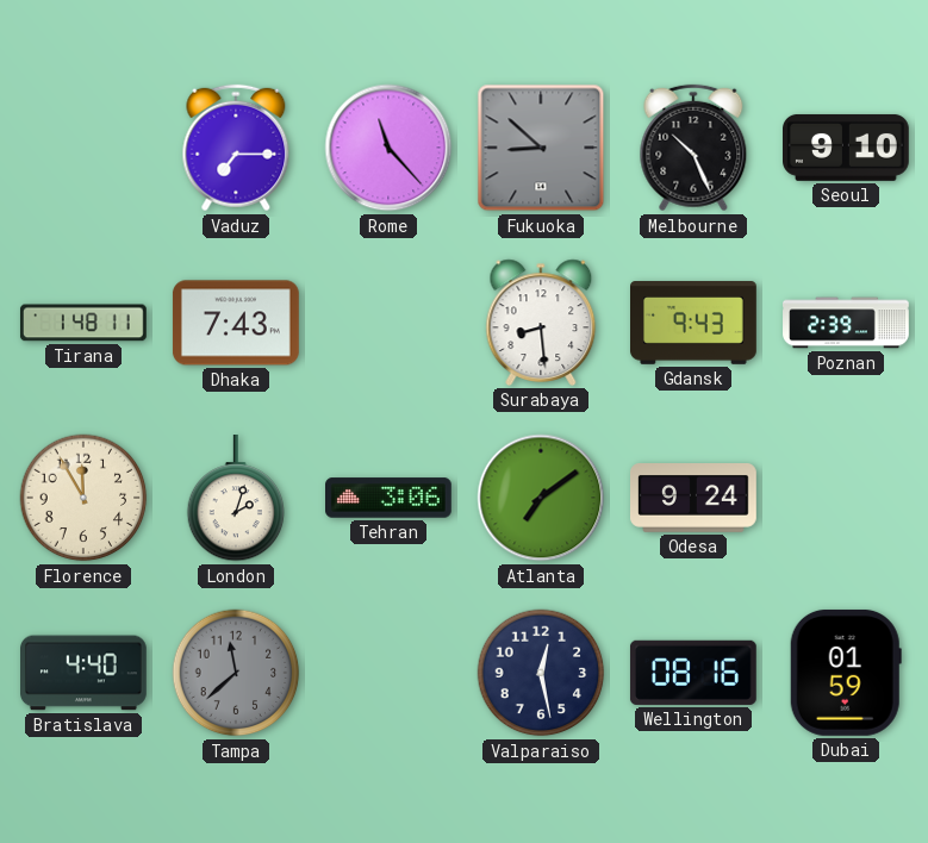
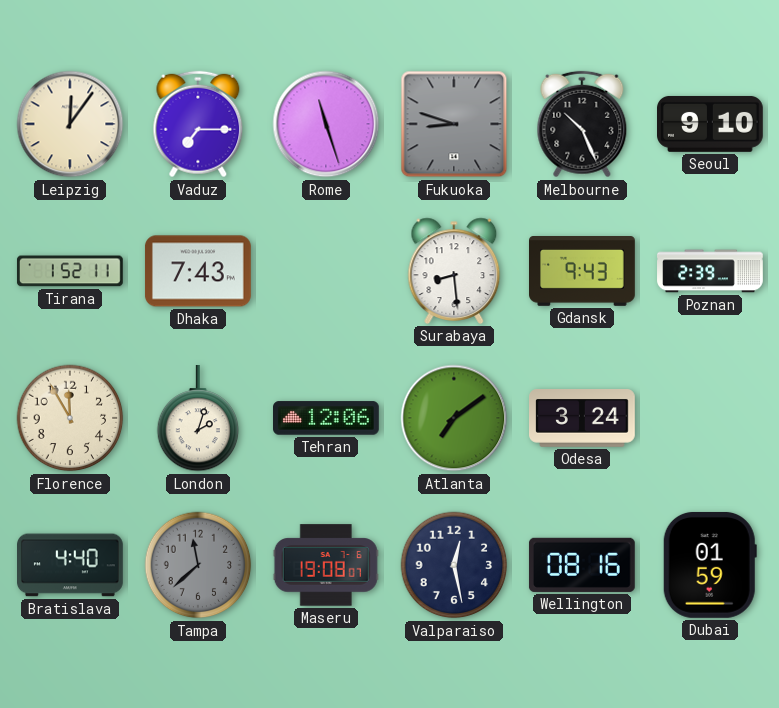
Leipzig: none -> 12:06
Rome: 11:23 -> 11:27
Fukuoka: 8:52 -> 8:48
Tirana: 1:48 -> 1:52
Tehran: 3:06 -> 12:06
Odesa: 9:24 -> 3:24
Maseru: none -> 19:08
